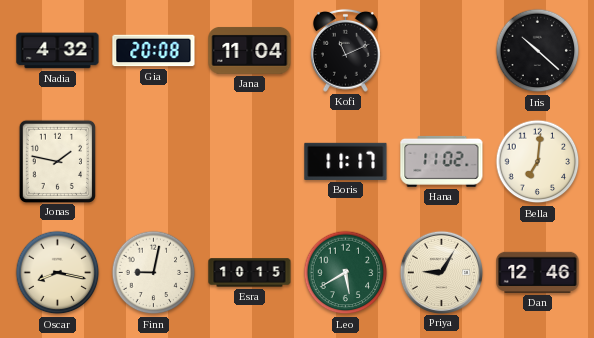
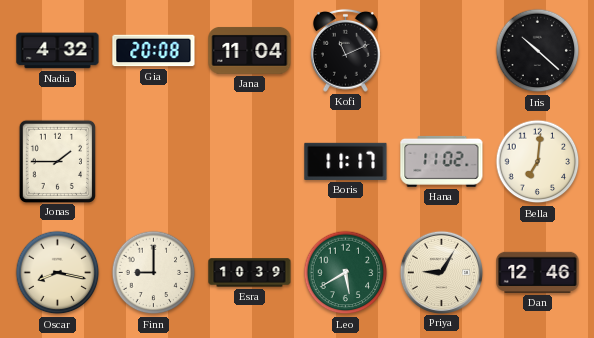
Jonas: 1:47 -> 1:45
Finn: 9:02 -> 9:00
Esra: 10:15 -> 10:39
